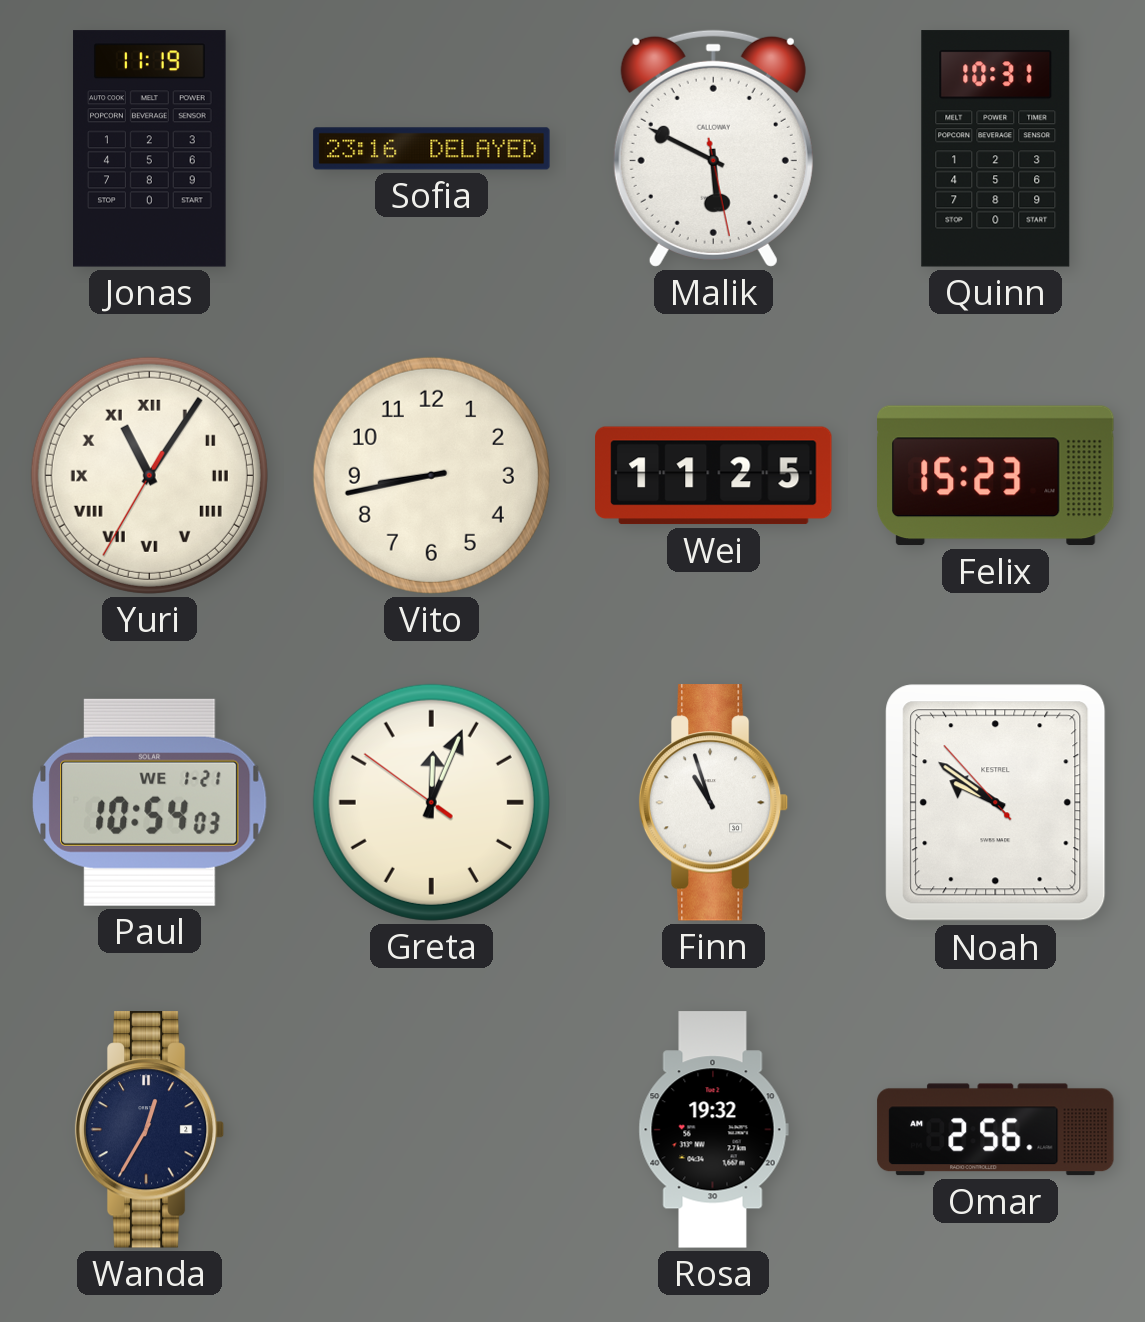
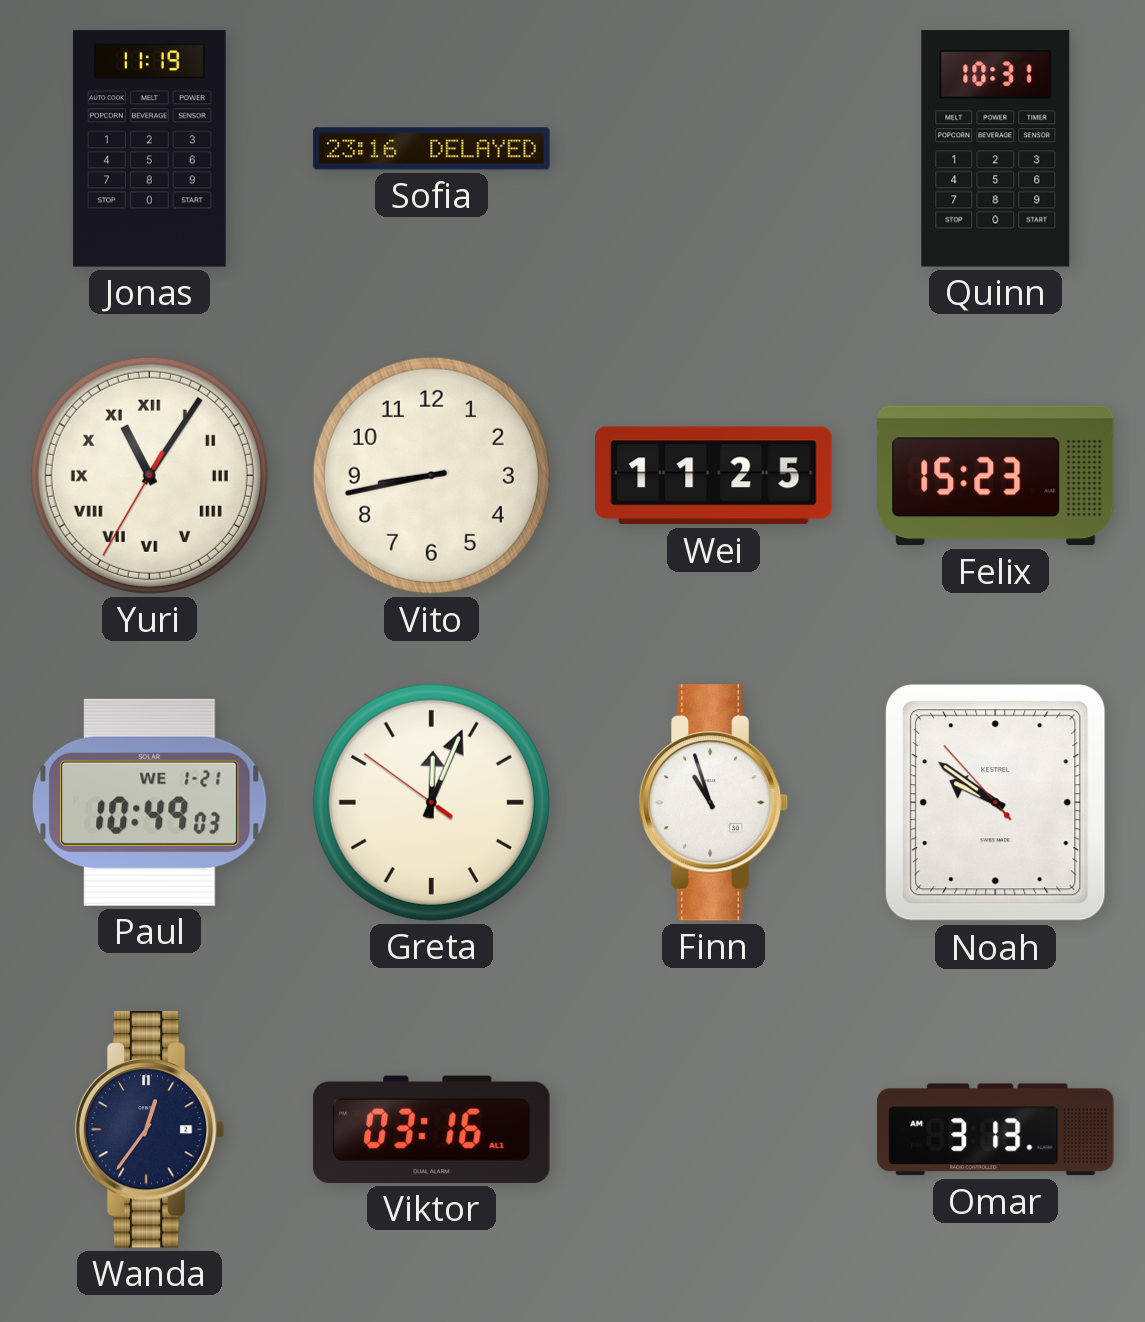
Malik: 5:49 -> none
Paul: 10:54 -> 10:49
Wanda: 12:35 -> 12:36
Viktor: none -> 03:16
Rosa: 19:32 -> none
Omar: 2:56 -> 3:13
